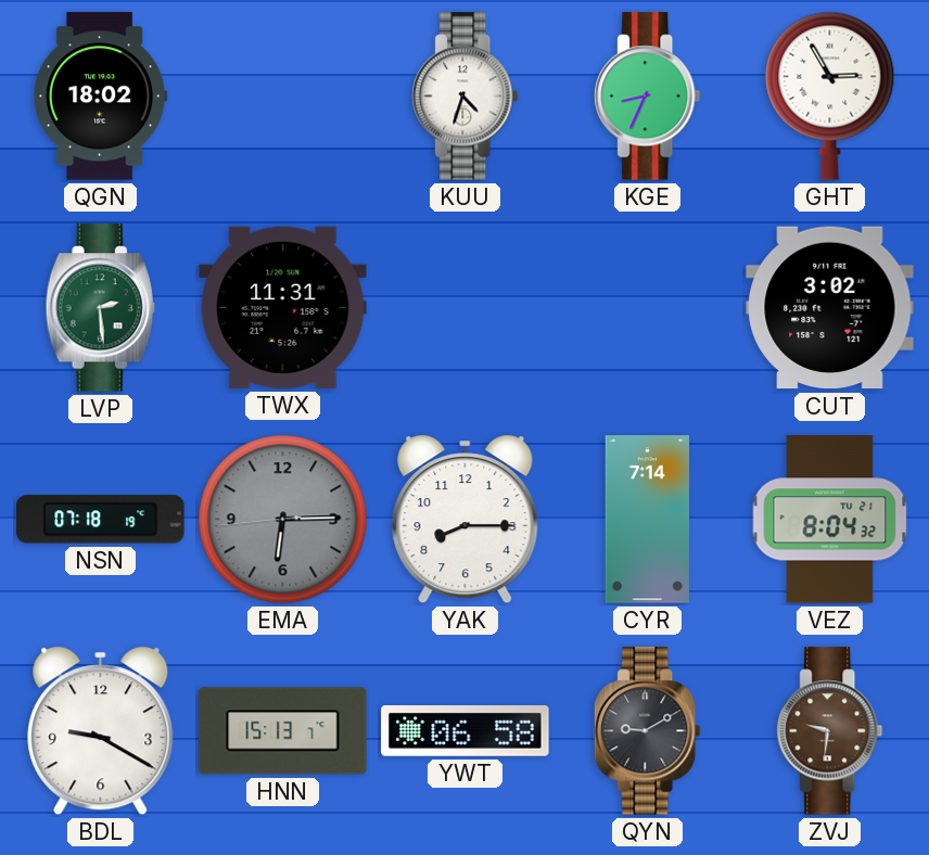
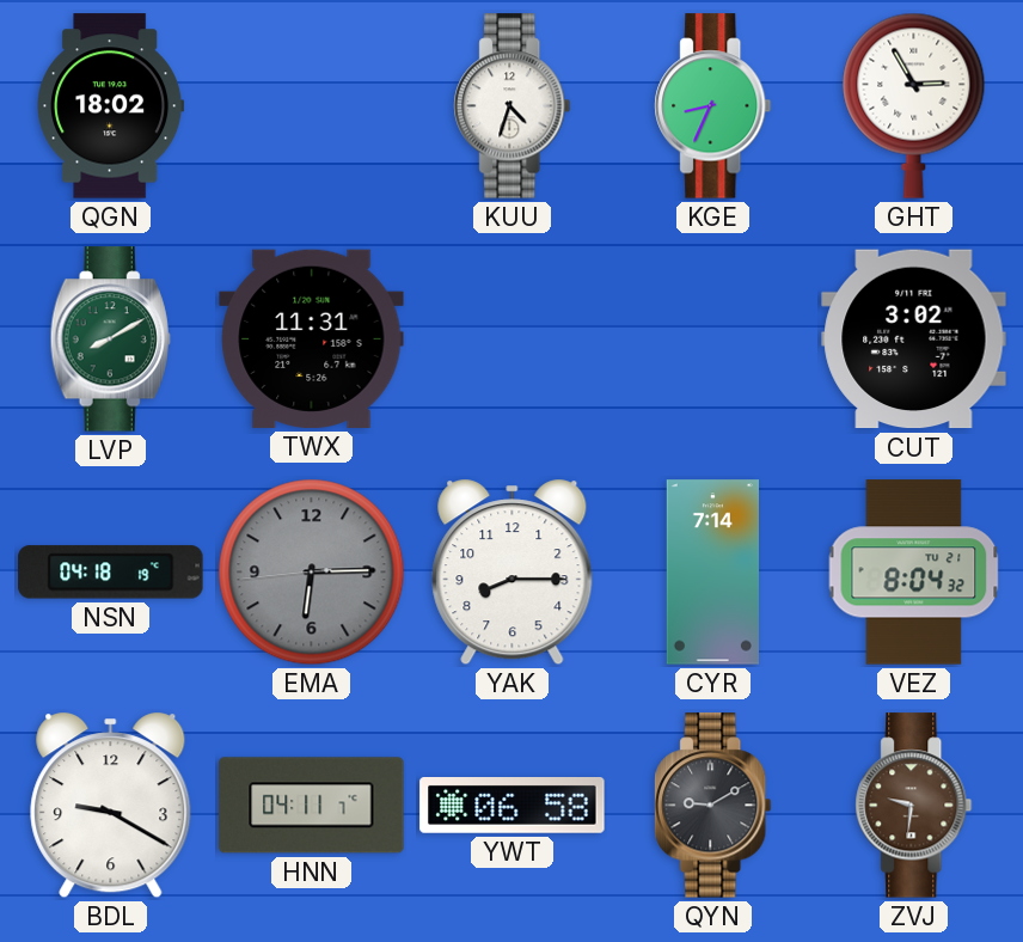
LVP: 2:29 -> 8:10
NSN: 07:18 -> 04:18
HNN: 15:13 -> 04:11
